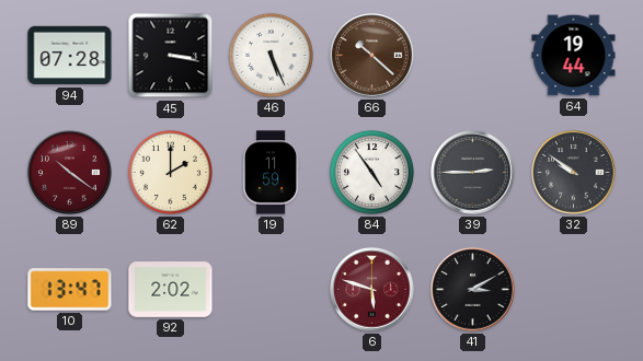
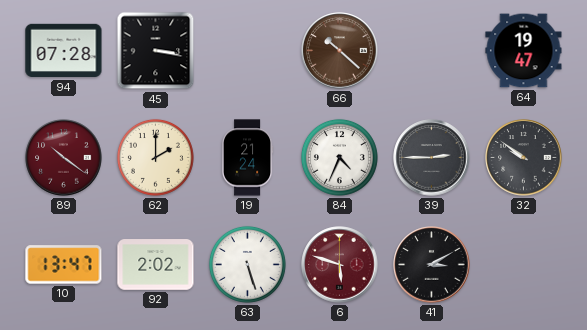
46: 5:26 -> none
64: 19:44 -> 19:47
19: 11:59 -> 21:24
84: 4:54 -> 4:34
63: none -> 5:27
